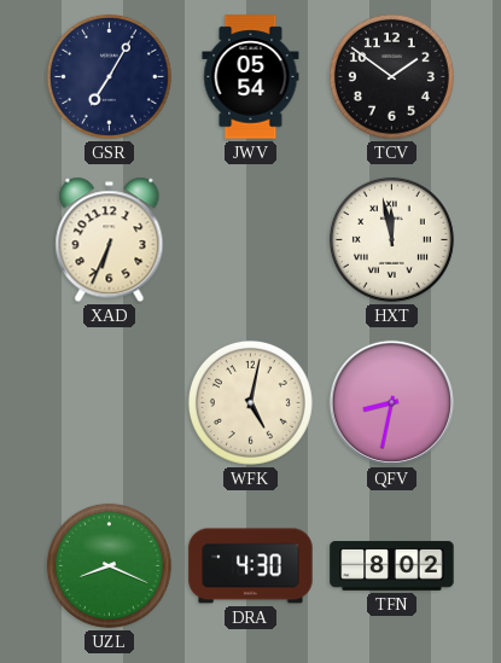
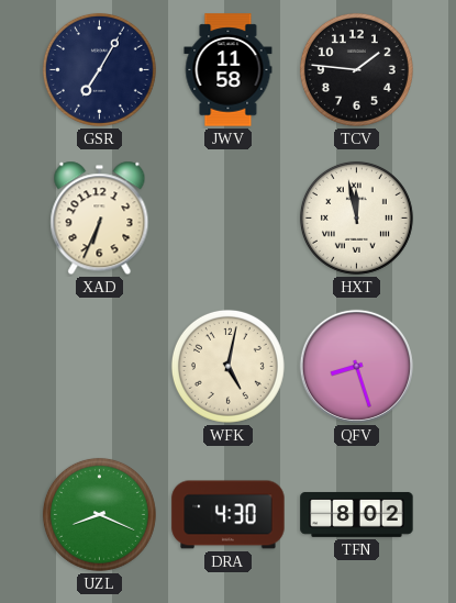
JWV: 05:54 -> 11:58
TCV: 1:51 -> 1:46
QFV: 8:32 -> 8:27
